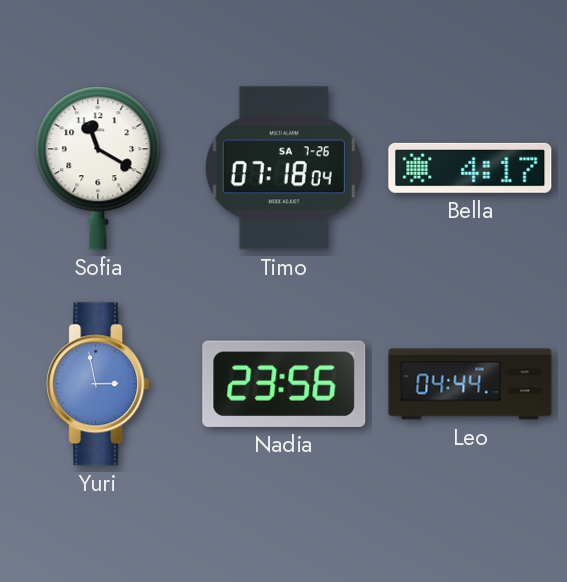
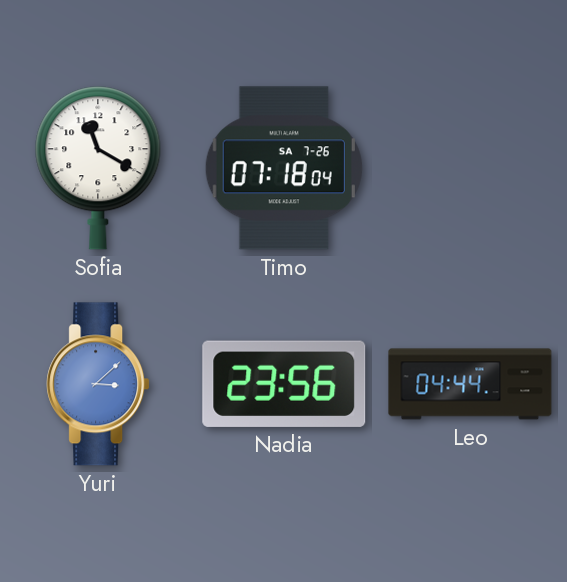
Bella: 4:17 -> none
Yuri: 2:58 -> 3:08
